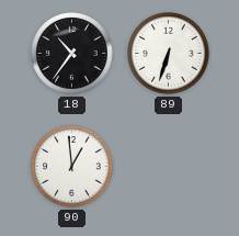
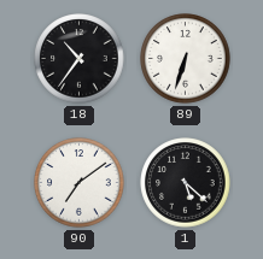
90: 12:59 -> 7:09
1: none -> 5:22
